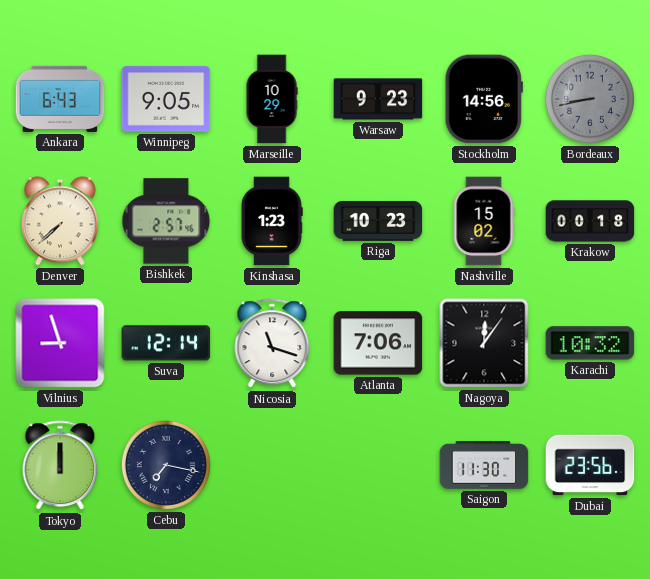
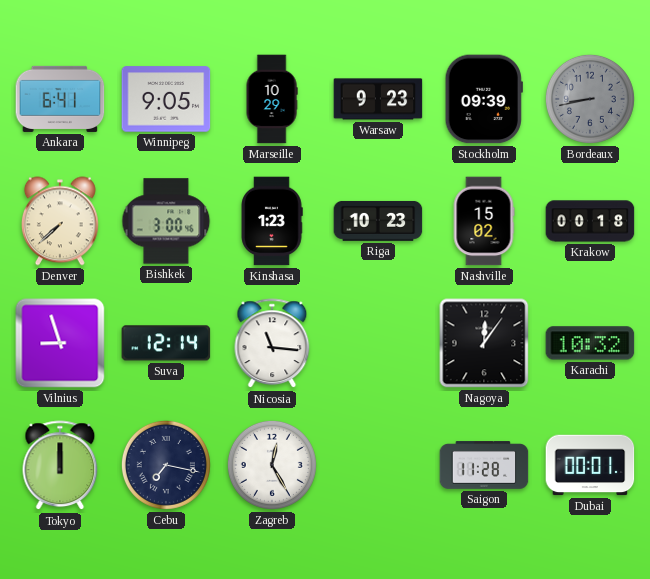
Ankara: 6:43 -> 6:41
Stockholm: 14:56 -> 09:39
Bishkek: 2:57 -> 3:00
Nicosia: 11:18 -> 11:16
Atlanta: 7:06 -> none
Zagreb: none -> 12:25
Saigon: 11:30 -> 11:28
Dubai: 23:56 -> 00:01
